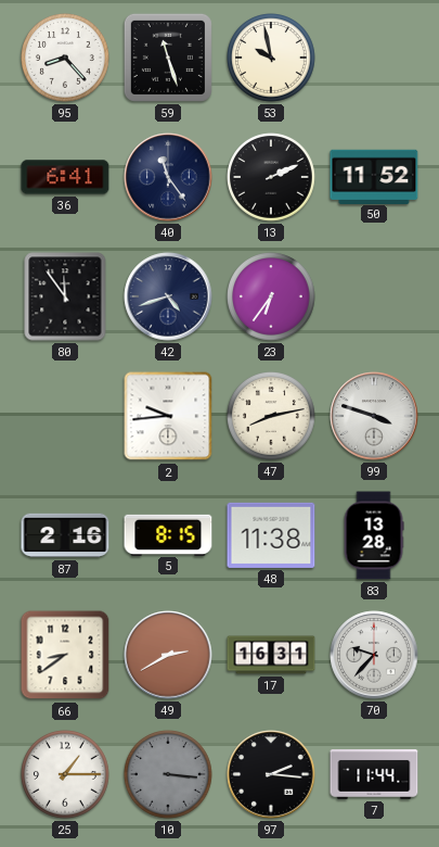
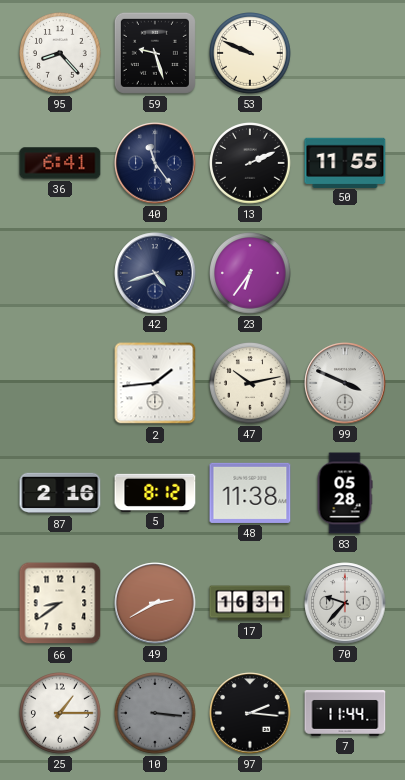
59: 11:27 -> 9:27
53: 9:58 -> 9:49
50: 11:52 -> 11:55
80: 11:54 -> none
2: 9:44 -> 1:44
47: 8:13 -> 10:13
99: 3:48 -> 3:49
5: 8:15 -> 8:12
83: 13:28 -> 05:28
